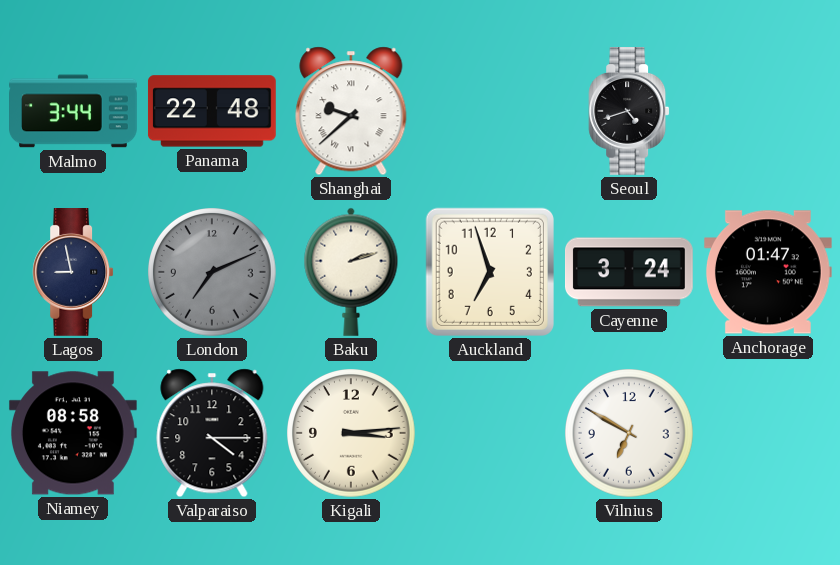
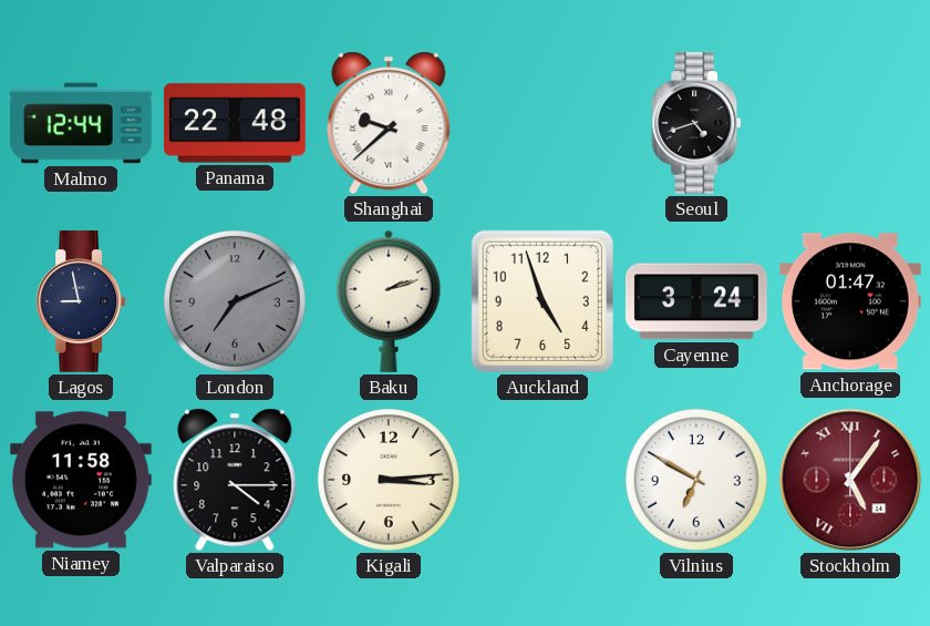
Malmo: 3:44 -> 12:44
Auckland: 6:57 -> 4:57
Niamey: 08:58 -> 11:58
Stockholm: none -> 5:06
